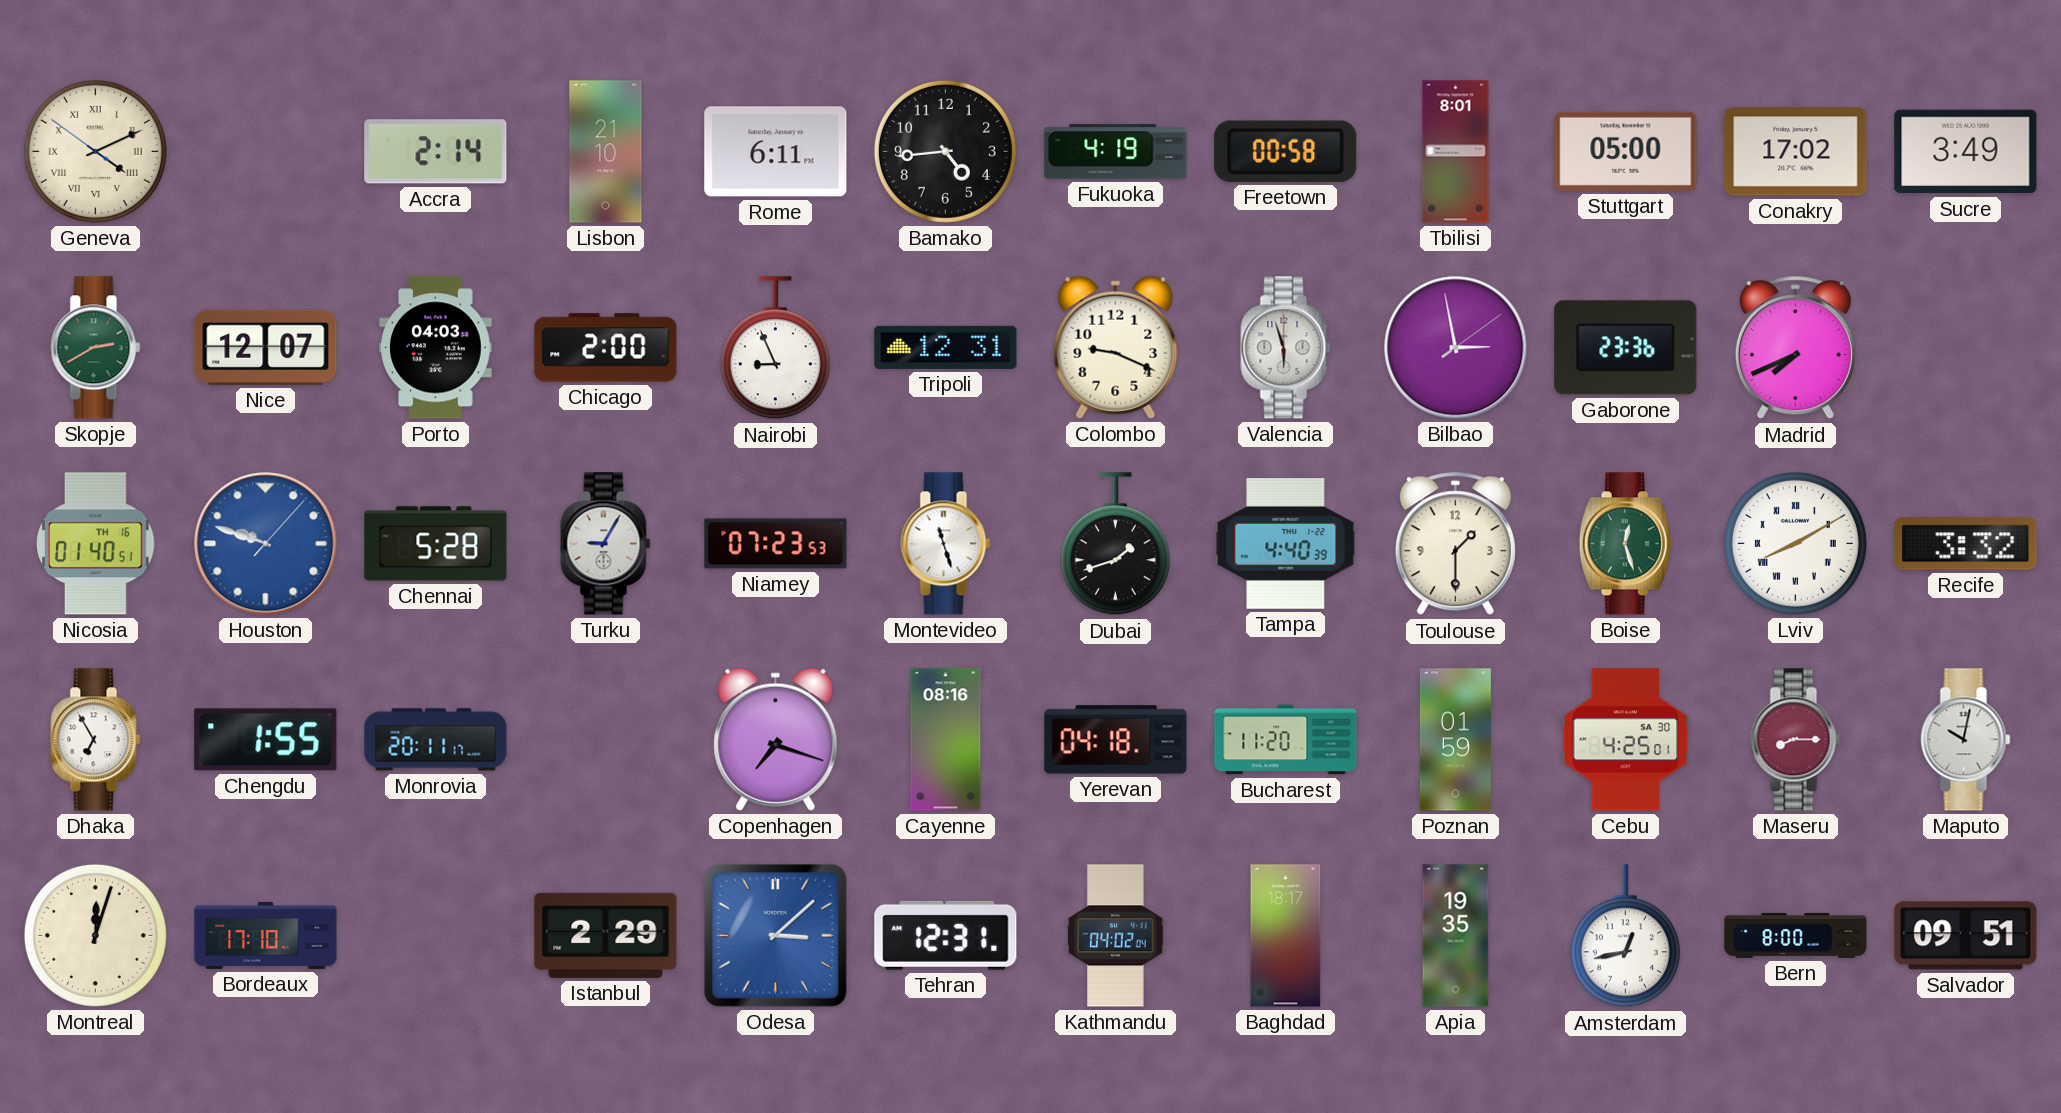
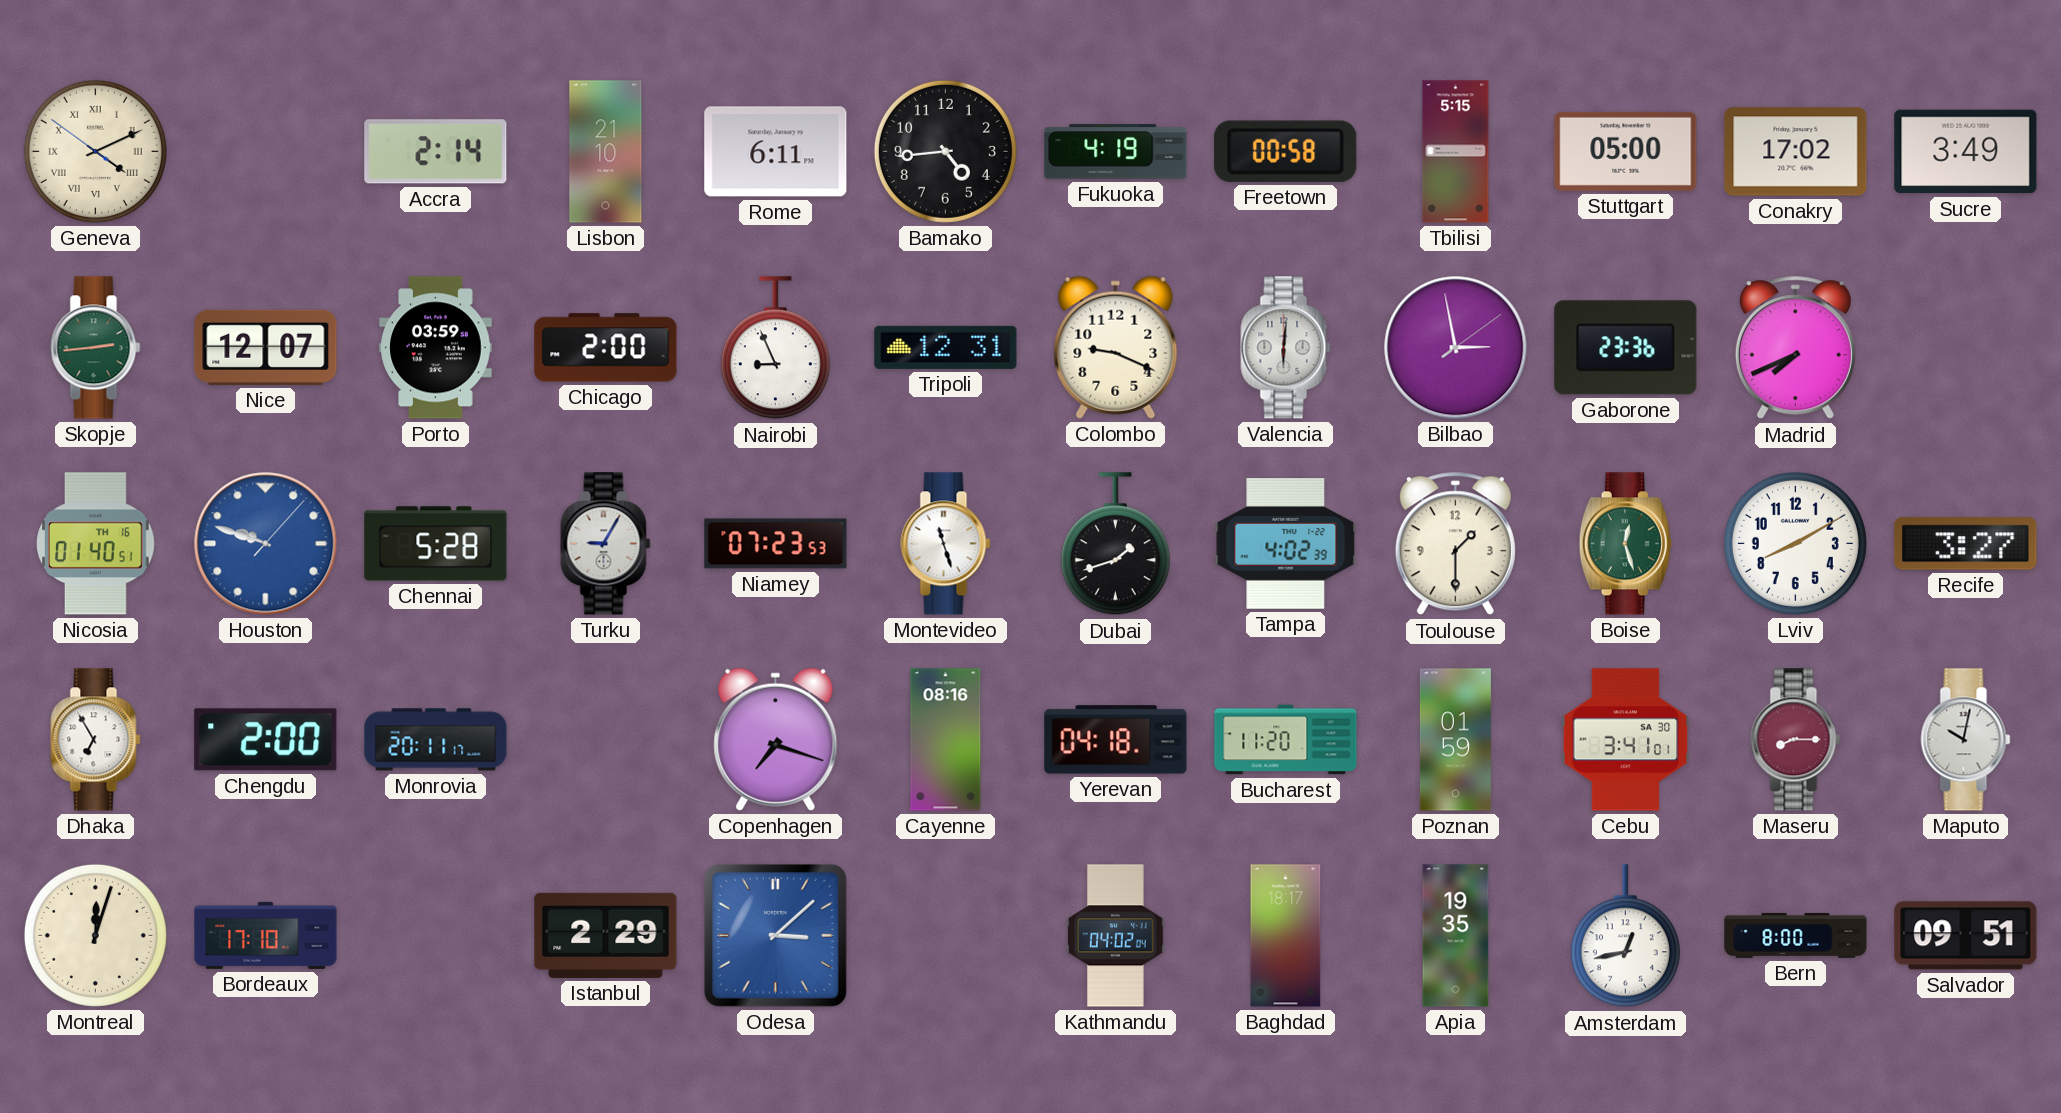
Tbilisi: 8:01 -> 5:15
Skopje: 2:40 -> 2:44
Porto: 04:03 -> 03:59
Valencia: 5:57 -> 6:01
Tampa: 4:40 -> 4:02
Lviv numerals: Roman -> Arabic
Recife: 3:32 -> 3:27
Chengdu: 1:55 -> 2:00
Cebu: 4:25 -> 3:41
Tehran: 12:31 -> none
